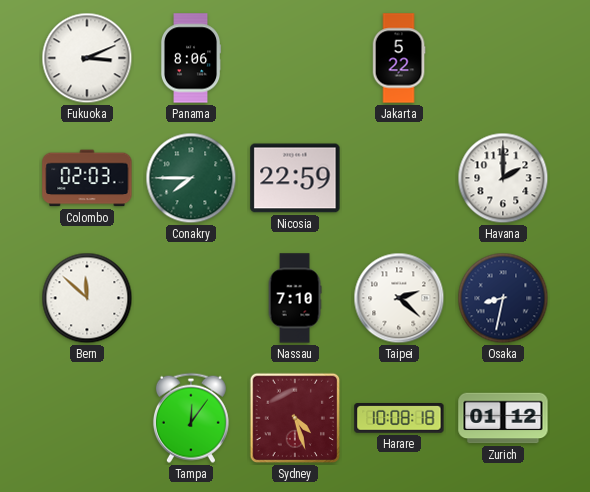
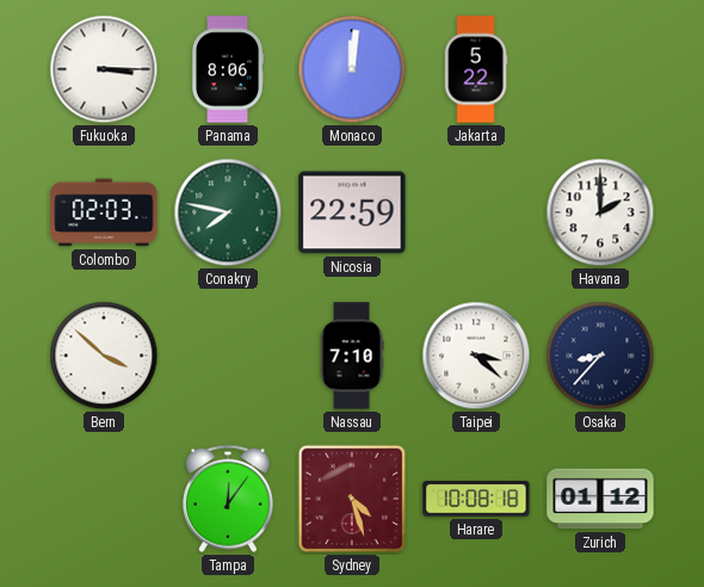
Fukuoka: 3:11 -> 3:15
Monaco: none -> 12:01
Conakry: 7:45 -> 7:47
Bern: 11:52 -> 3:52
Taipei: 2:22 -> 3:22
Osaka: 8:32 -> 8:37
